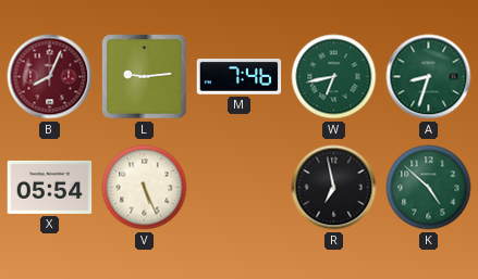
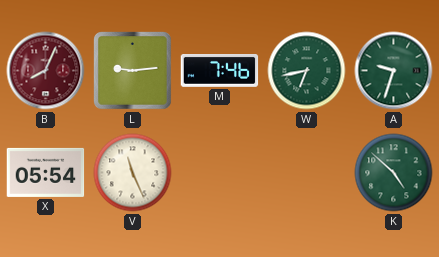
A: 8:33 -> 9:33
V: 5:26 -> 11:26
R: 6:58 -> none
